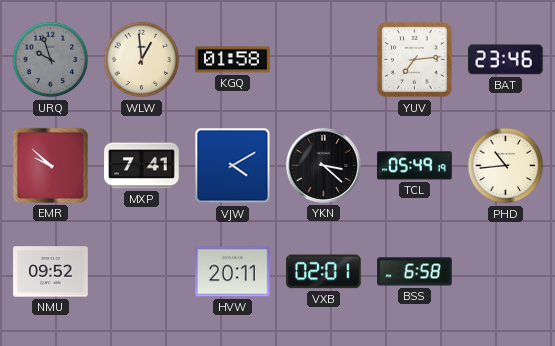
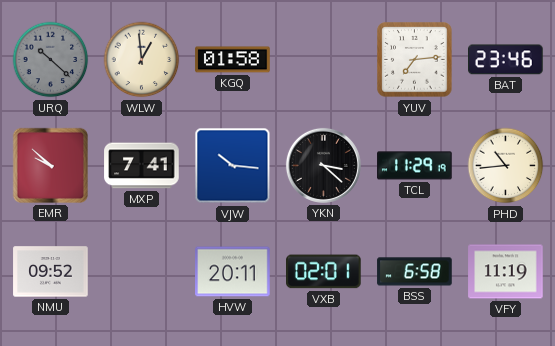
URQ: 9:57 -> 10:22
VJW: 4:10 -> 10:16
TCL: 05:49 -> 11:29
VFY: none -> 11:19
